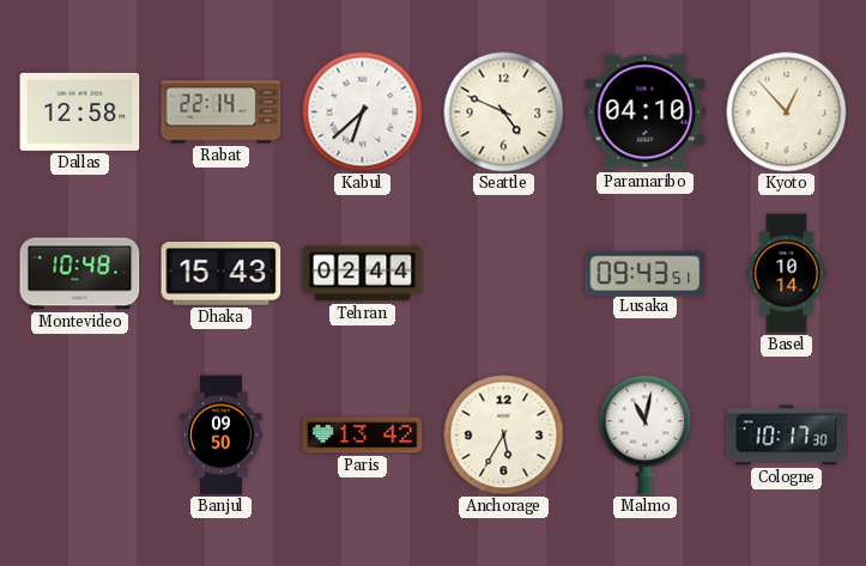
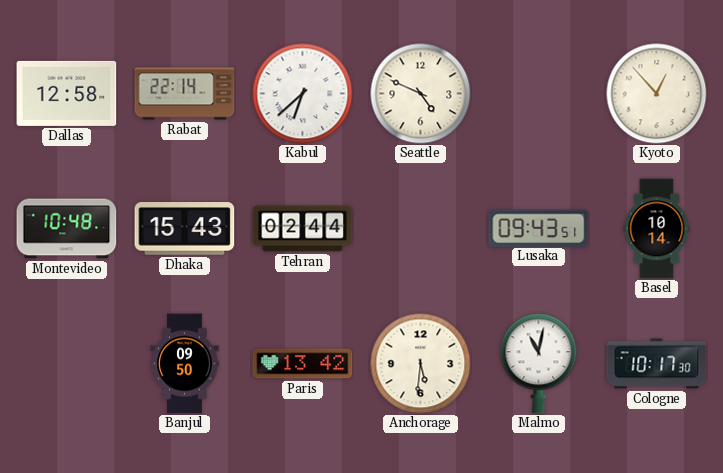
Paramaribo: 04:10 -> none
Anchorage: 5:35 -> 5:31
